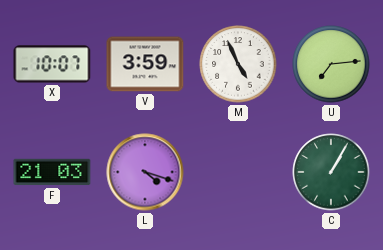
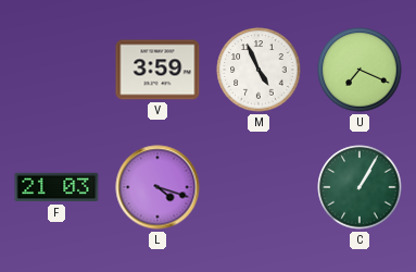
X: 10:07 -> none
U: 7:14 -> 7:19
